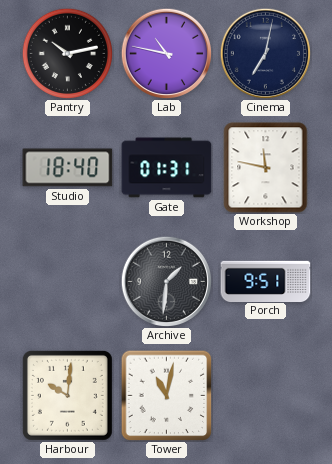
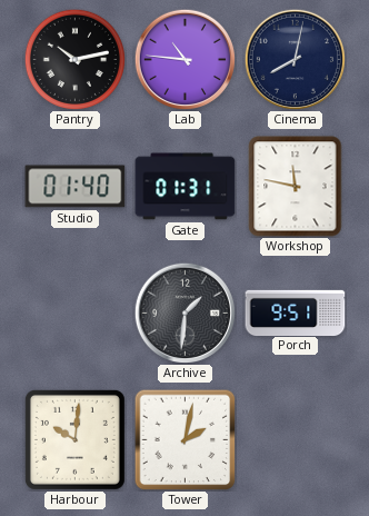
Lab: 10:47 -> 10:46
Cinema: 7:02 -> 8:02
Studio: 18:40 -> 01:40
Tower: 11:02 -> 2:02
